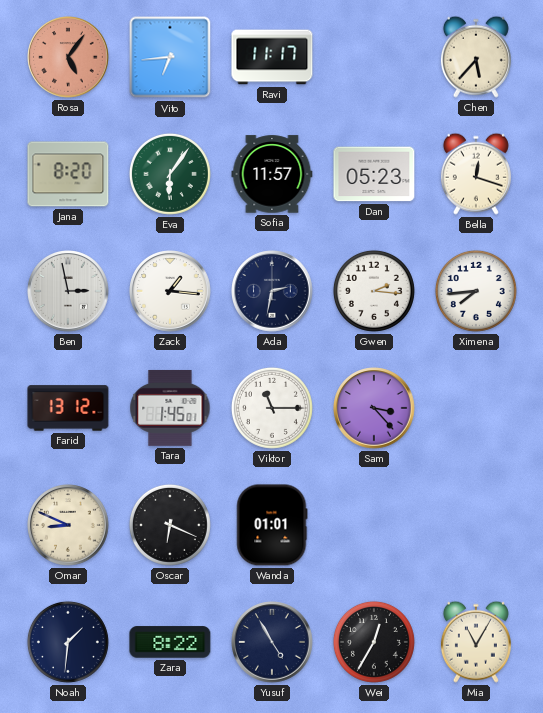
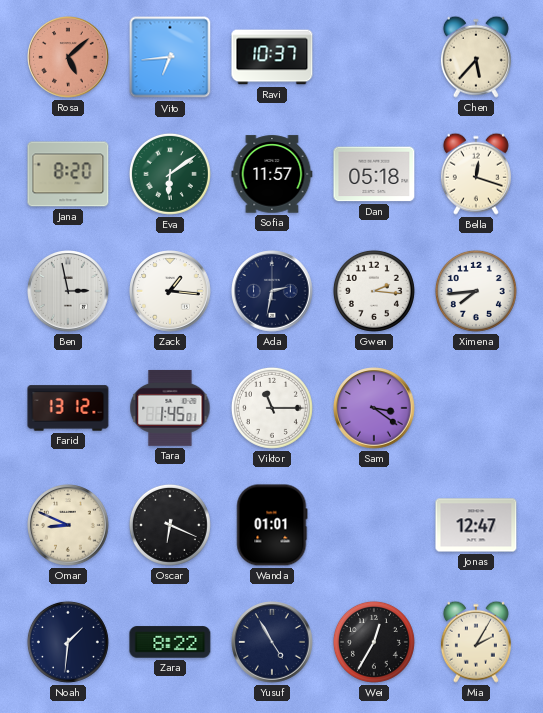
Rosa: 5:06 -> 5:08
Ravi: 11:17 -> 10:37
Eva: 6:06 -> 6:09
Dan: 05:23 -> 05:18
Sam: 3:23 -> 3:21
Jonas: none -> 12:47
Mia: 11:05 -> 2:05
